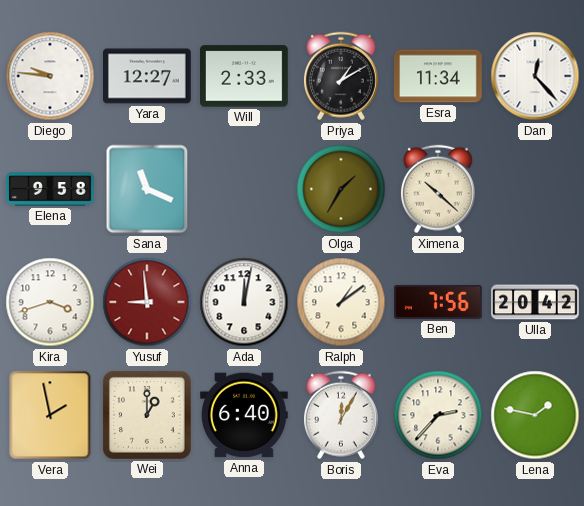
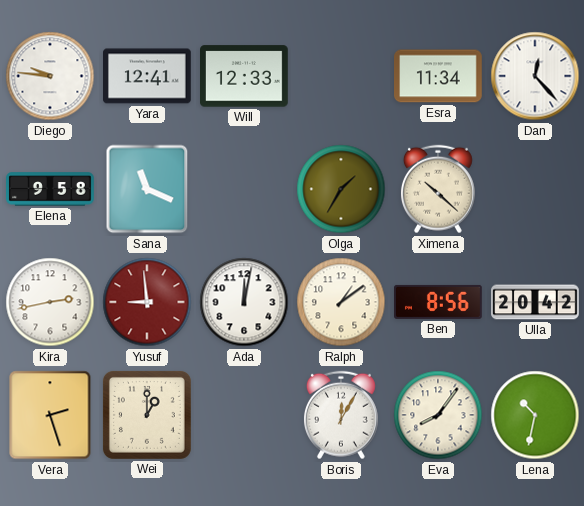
Yara: 12:27 -> 12:41
Will: 2:33 -> 12:33
Priya: 1:10 -> none
Kira: 3:42 -> 2:43
Ben: 7:56 -> 8:56
Vera: 1:58 -> 2:27
Anna: 6:40 -> none
Eva: 2:37 -> 8:06
Lena: 1:47 -> 10:32
